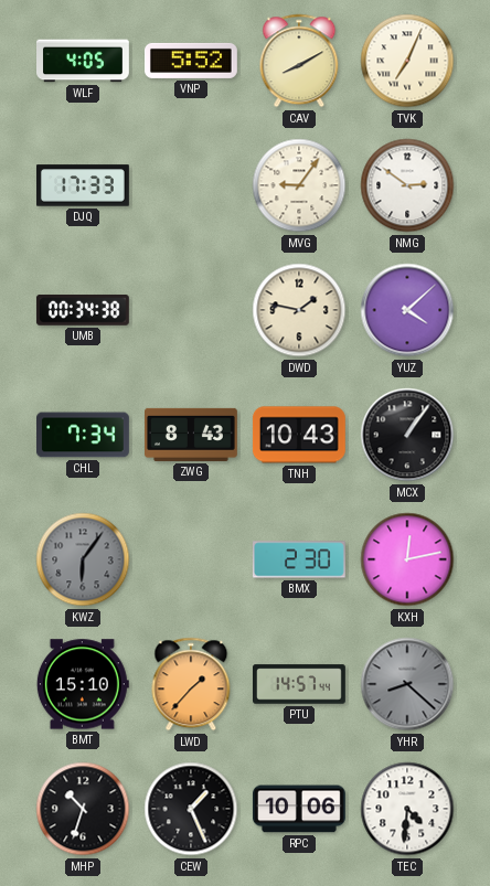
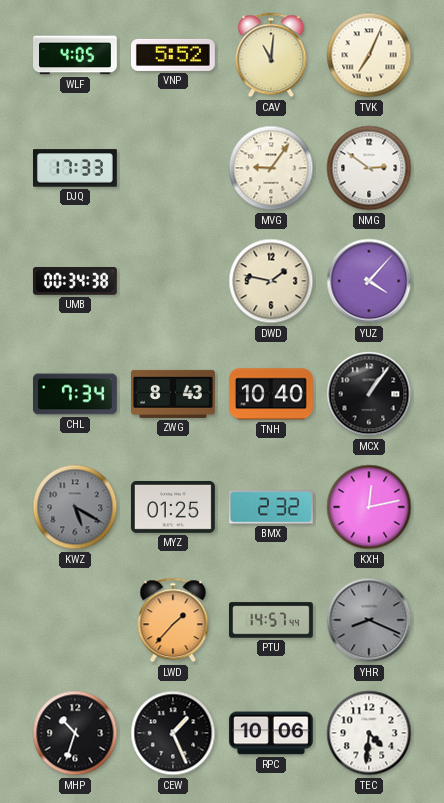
CAV: 8:10 -> 11:01
YUZ: 4:08 -> 4:07
TNH: 10:43 -> 10:40
KWZ: 6:06 -> 5:20
MYZ: none -> 01:25
BMX: 2:30 -> 2:32
BMT: 15:10 -> none
YHR: 8:22 -> 8:19
